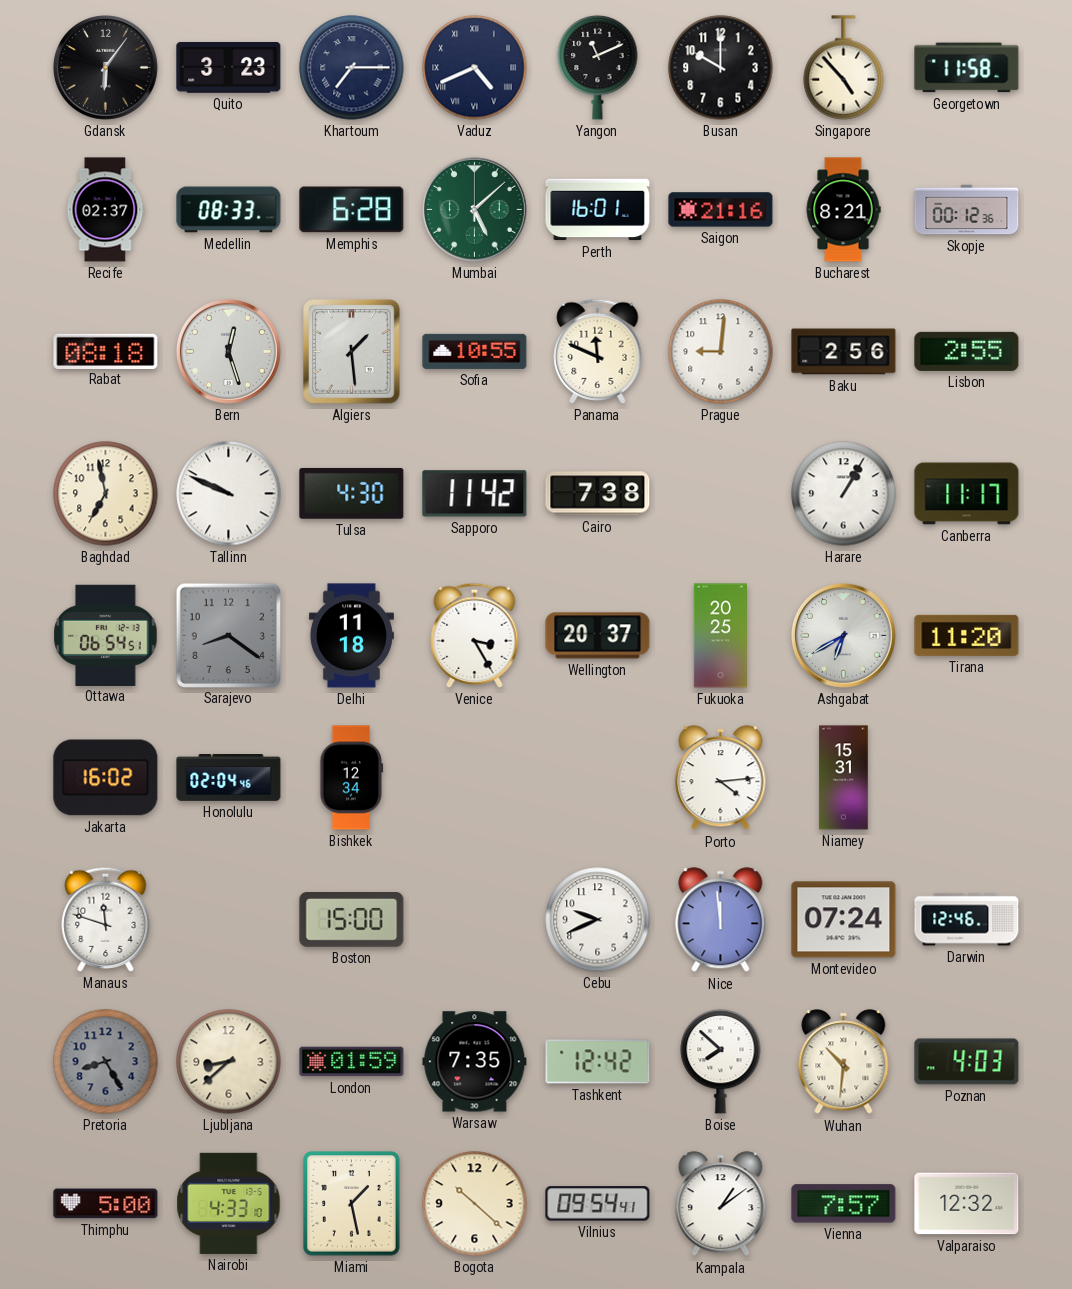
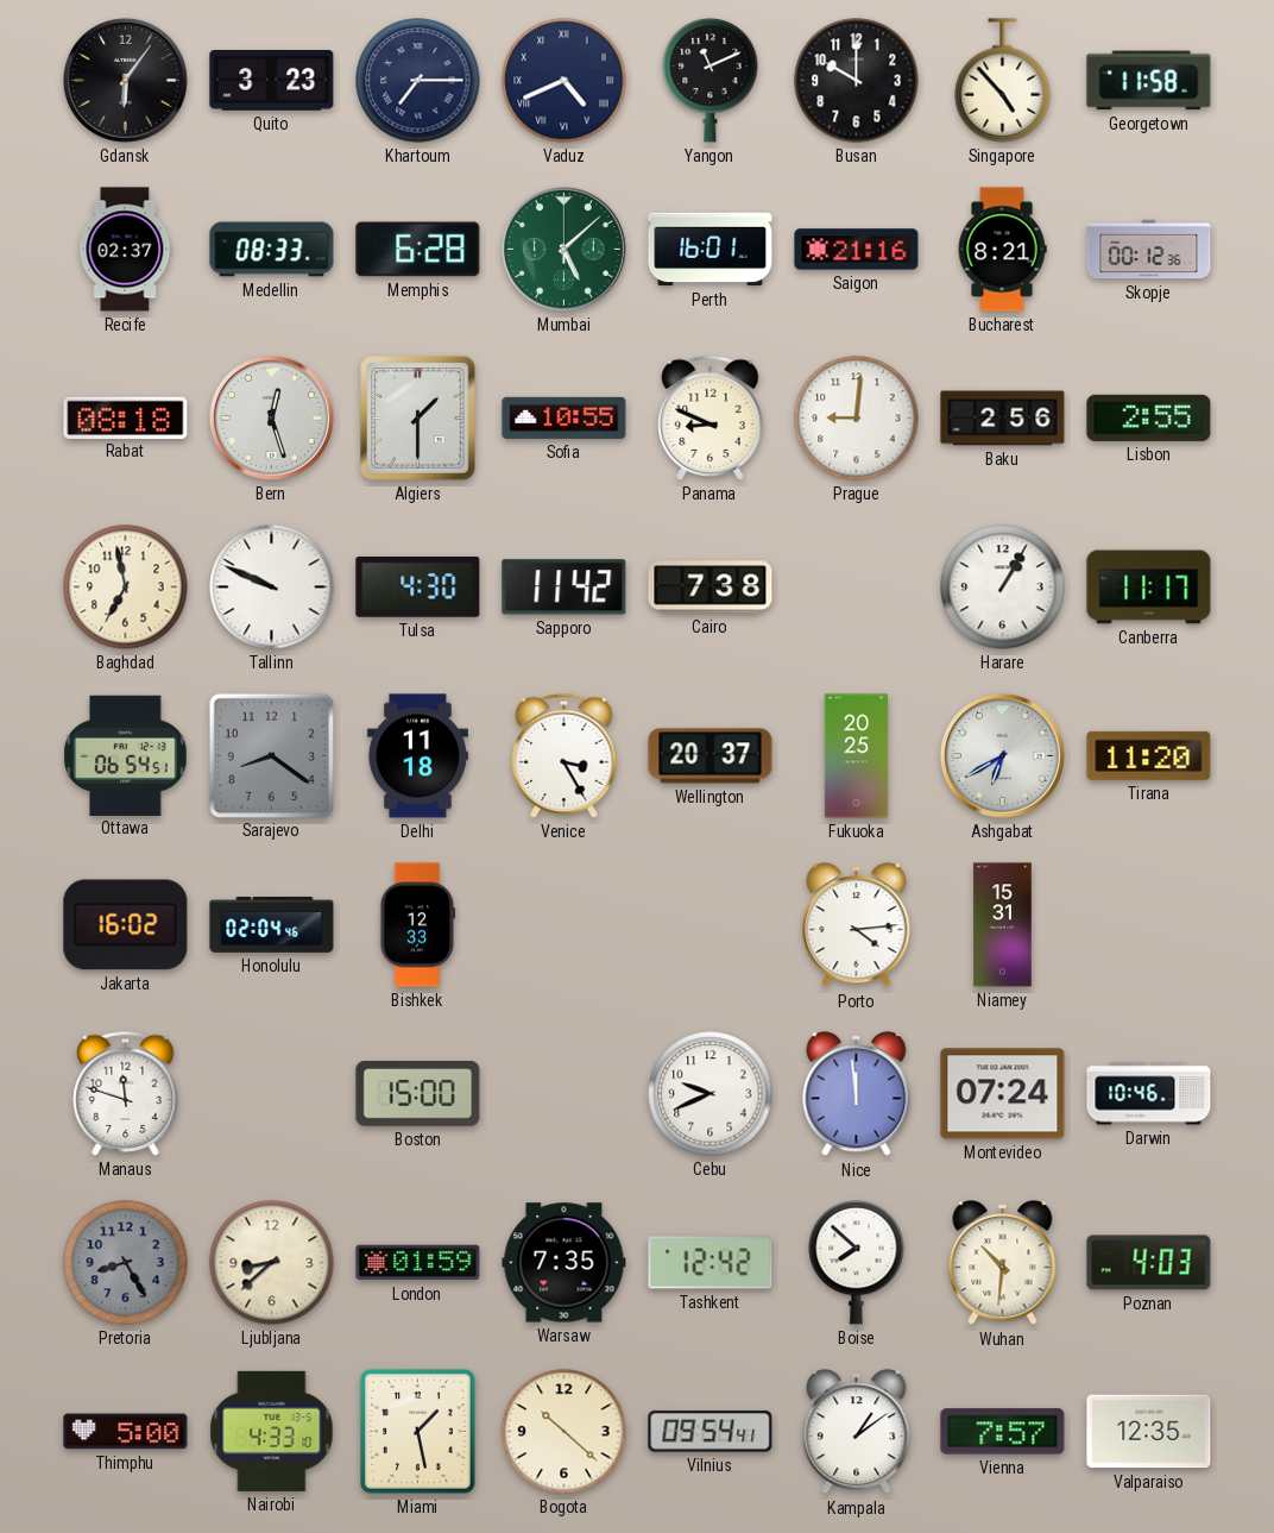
Algiers: 1:29 -> 1:30
Panama: 11:49 -> 8:49
Bishkek: 12:34 -> 12:33
Darwin: 12:46 -> 10:46
Valparaiso: 12:32 -> 12:35
